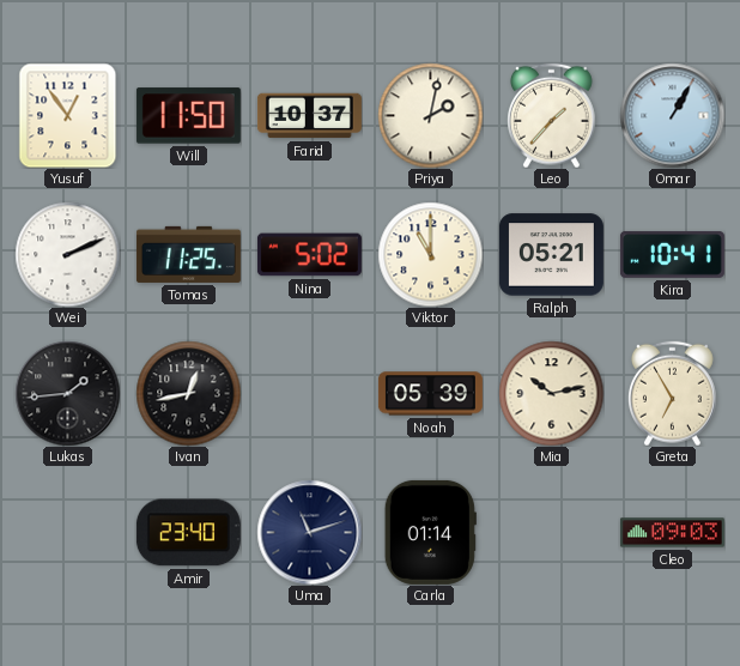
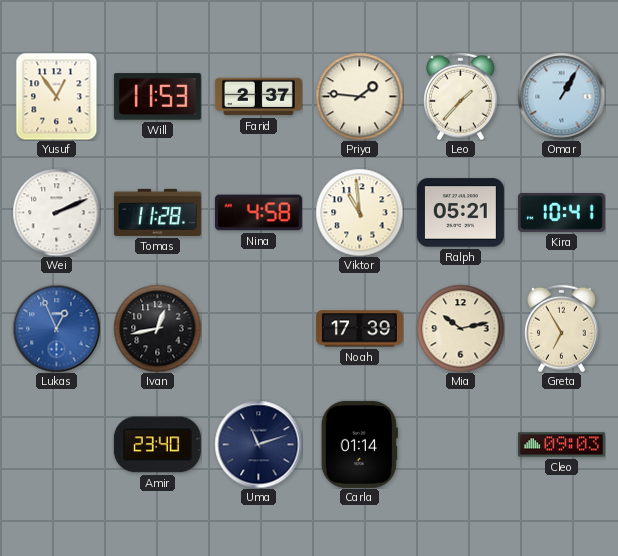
Will: 11:50 -> 11:53
Farid: 10:37 -> 2:37
Priya: 2:02 -> 1:46
Tomas: 11:25 -> 11:28
Nina: 5:02 -> 4:58
Viktor: 11:00 -> 10:59
Lukas: 1:44 -> 12:56
Lukas dial: black -> blue
Noah: 05:39 -> 17:39
